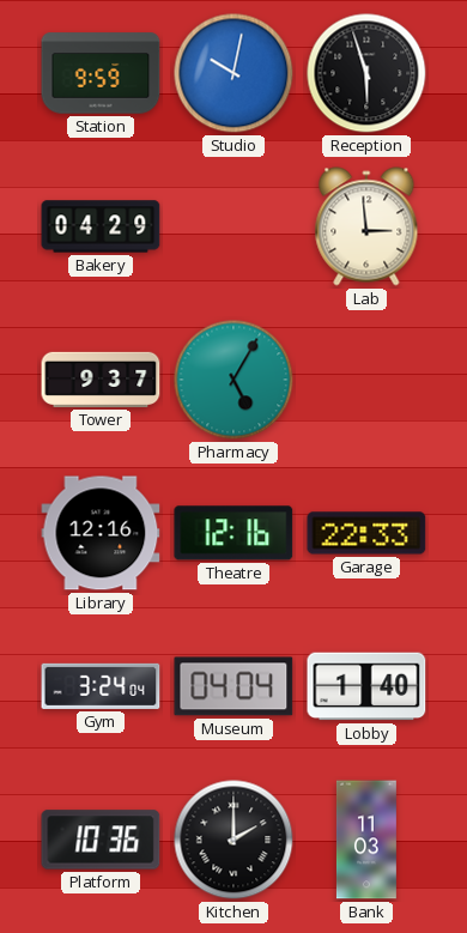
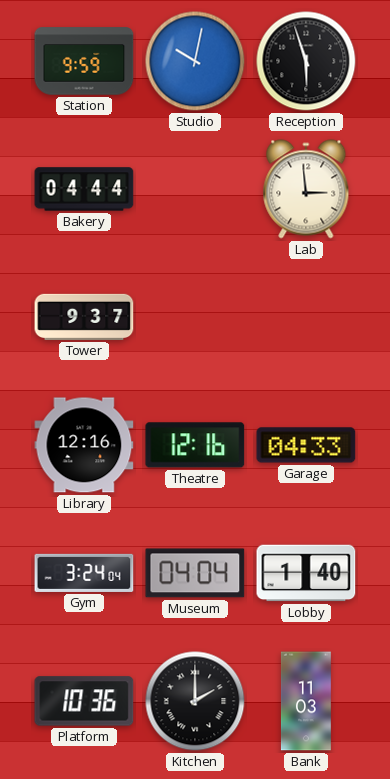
Bakery: 04:29 -> 04:44
Pharmacy: 5:05 -> none
Garage: 22:33 -> 04:33
